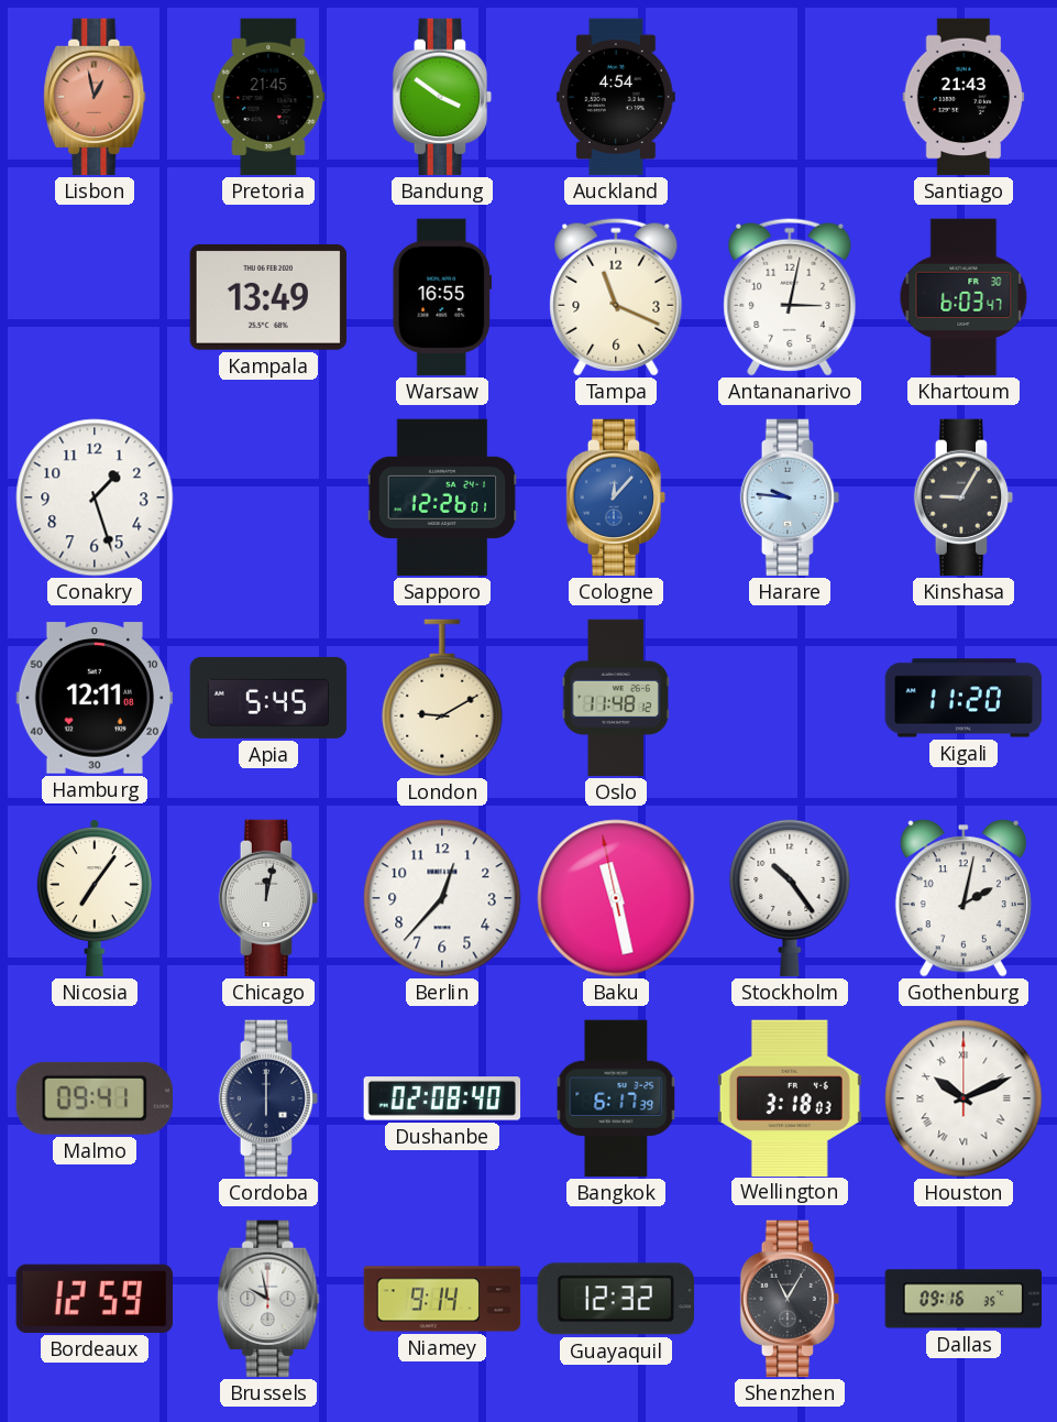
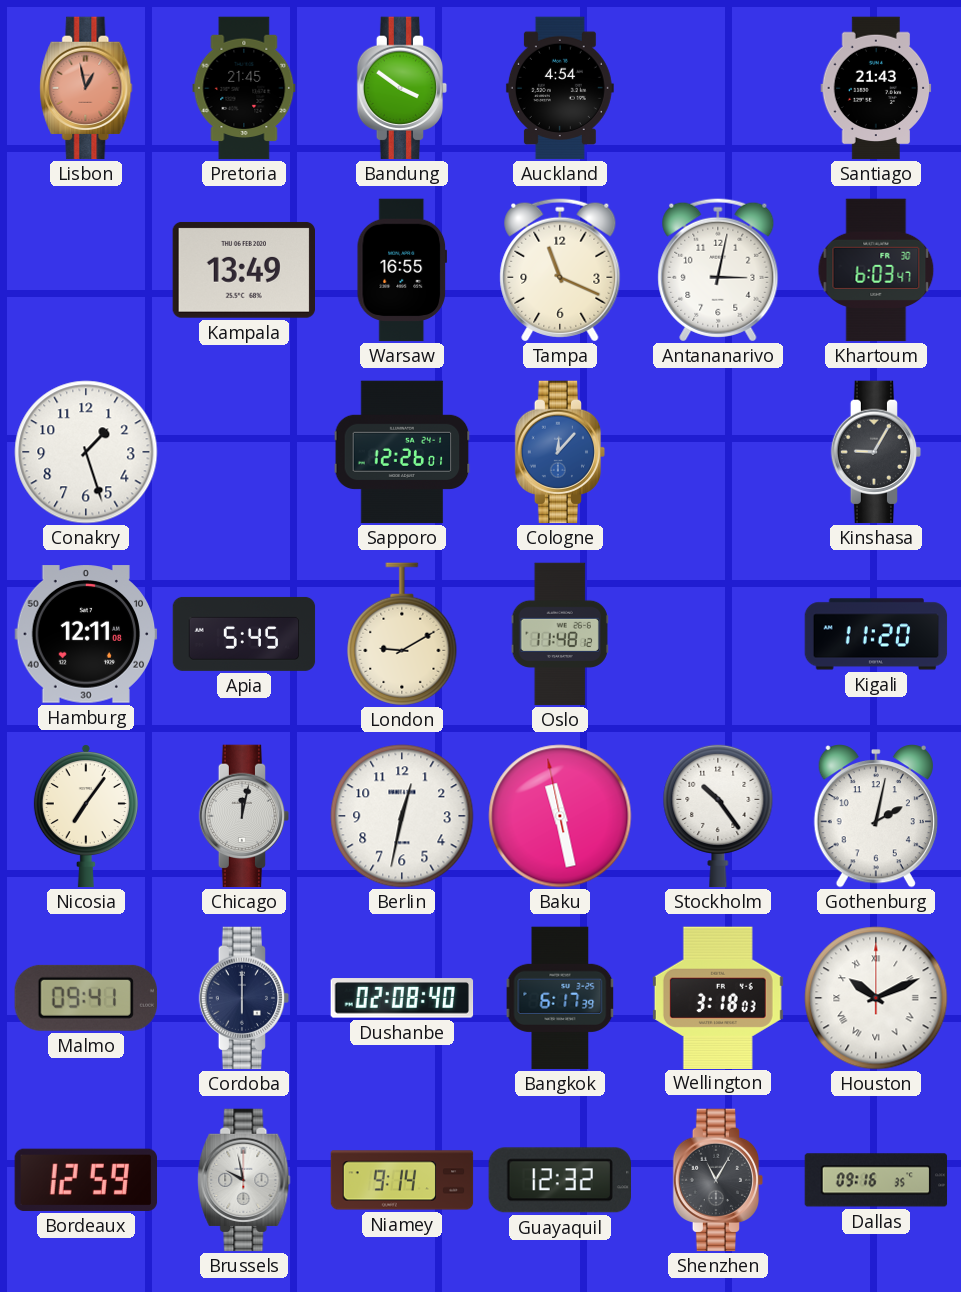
Harare: 9:46 -> none
Berlin: 12:37 -> 12:32
